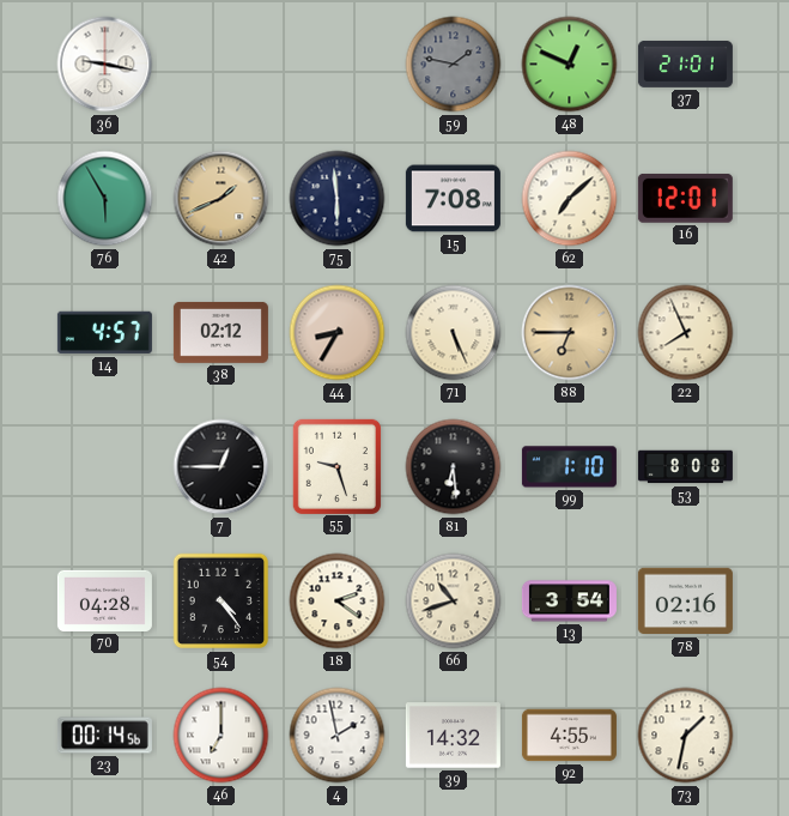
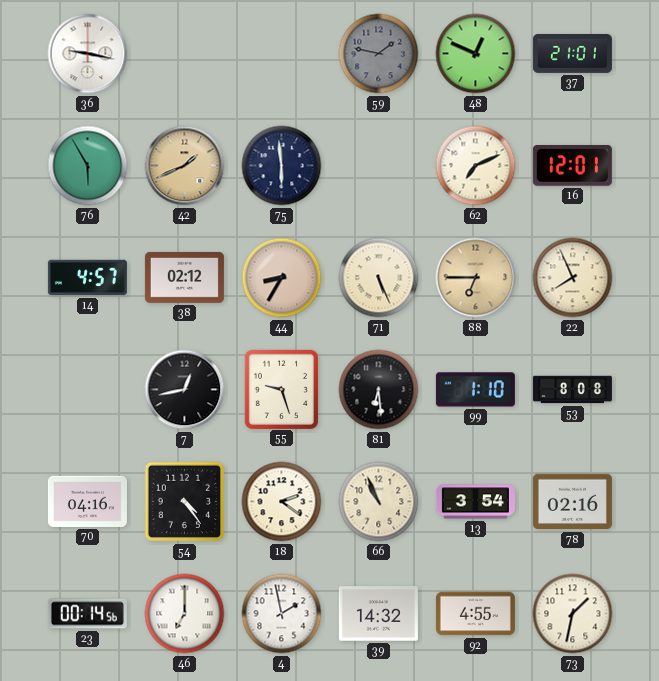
15: 7:08 -> none
62: 7:08 -> 7:11
7: 12:45 -> 12:43
70: 04:28 -> 04:16
66: 10:42 -> 10:56
